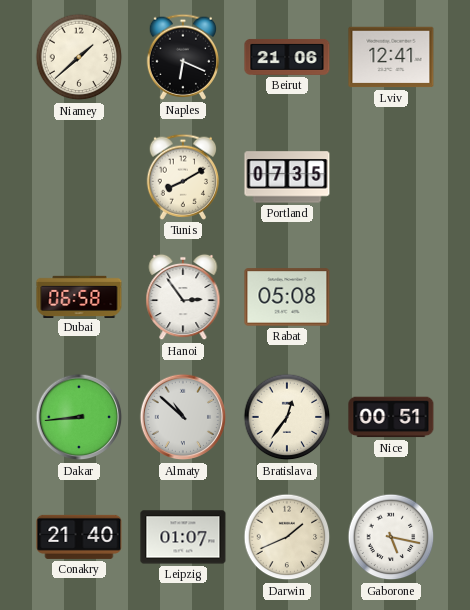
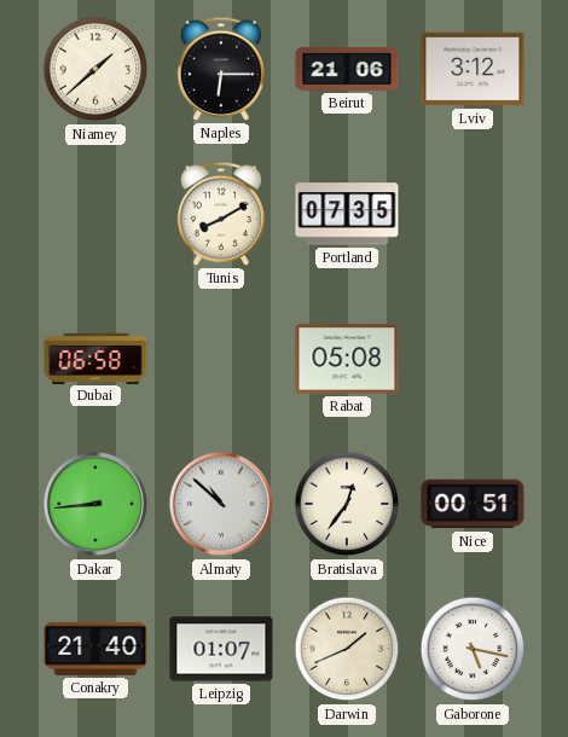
Naples: 6:19 -> 6:15
Lviv: 12:41 -> 3:12
Hanoi: 2:54 -> none
